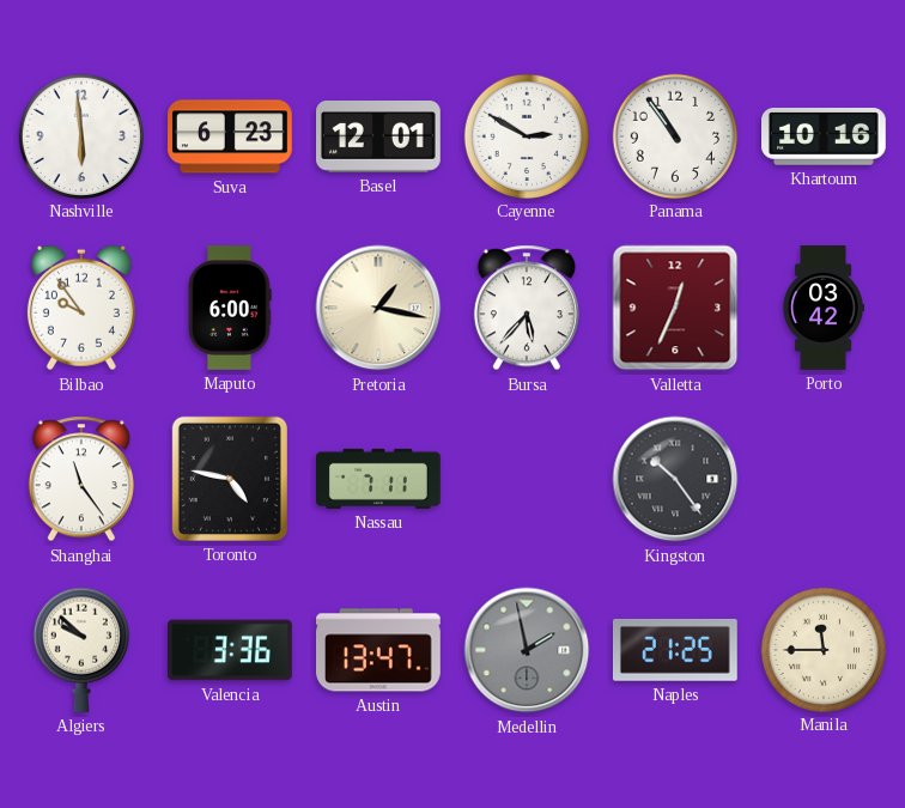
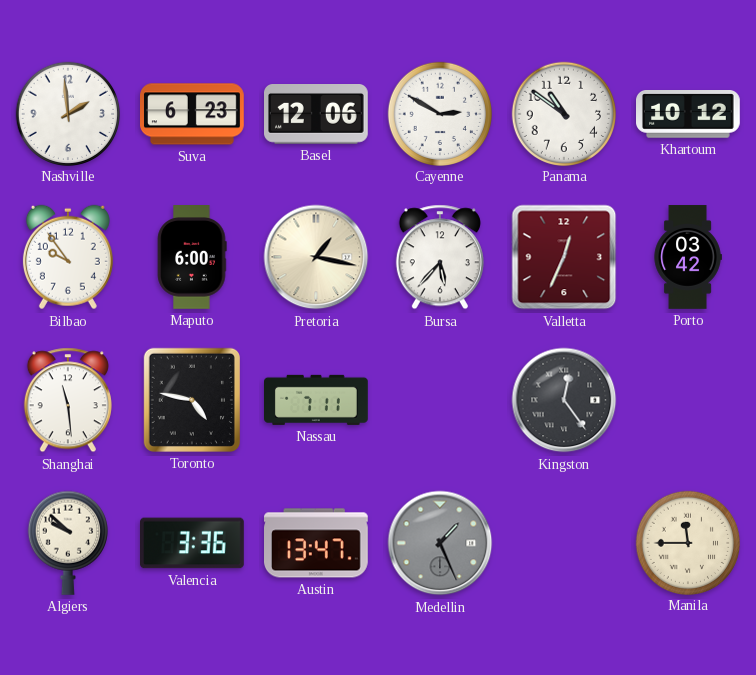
Nashville: 5:59 -> 1:59
Basel: 12:01 -> 12:06
Panama: 10:54 -> 10:51
Khartoum: 10:16 -> 10:12
Shanghai: 11:24 -> 11:29
Kingston: 10:24 -> 12:24
Medellin: 1:58 -> 1:26
Naples: 21:25 -> none
